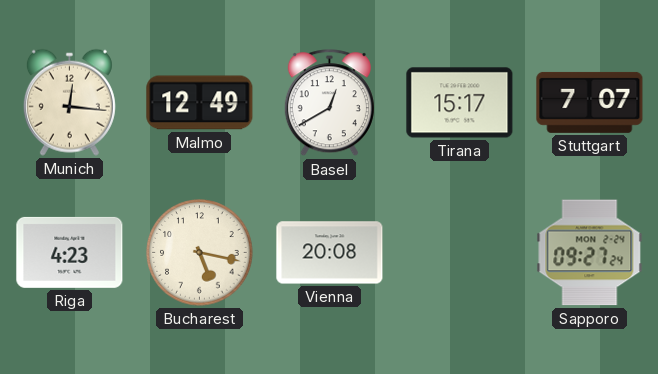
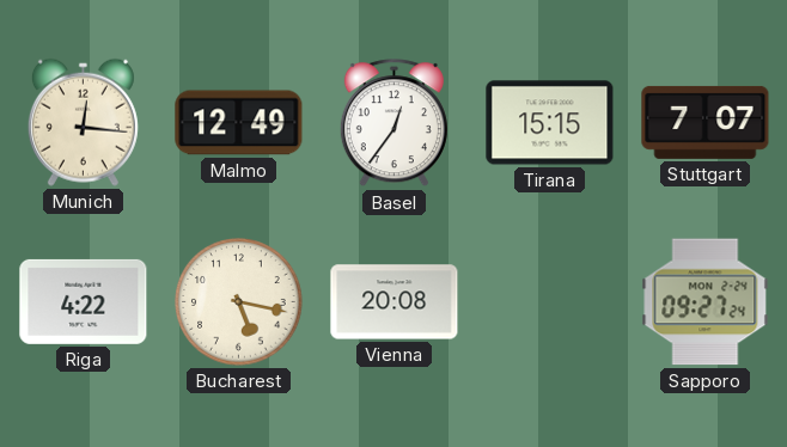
Basel: 12:40 -> 12:36
Tirana: 15:17 -> 15:15
Riga: 4:23 -> 4:22
